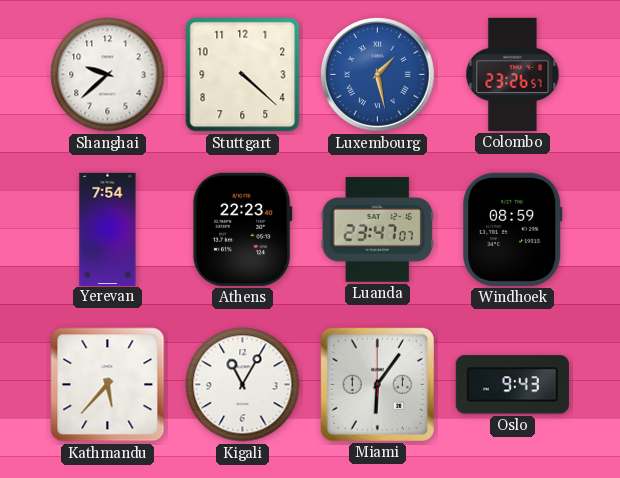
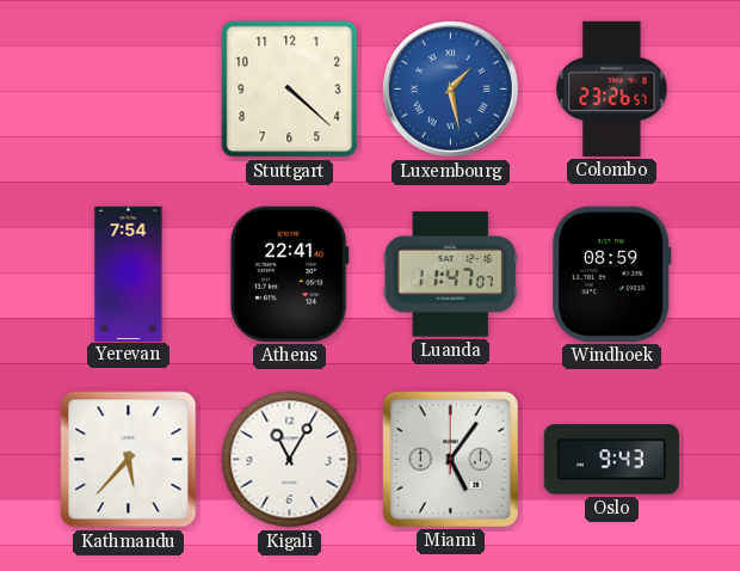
Shanghai: 9:38 -> none
Athens: 22:23 -> 22:41
Luanda: 23:47 -> 11:47
Miami: 6:06 -> 5:06
